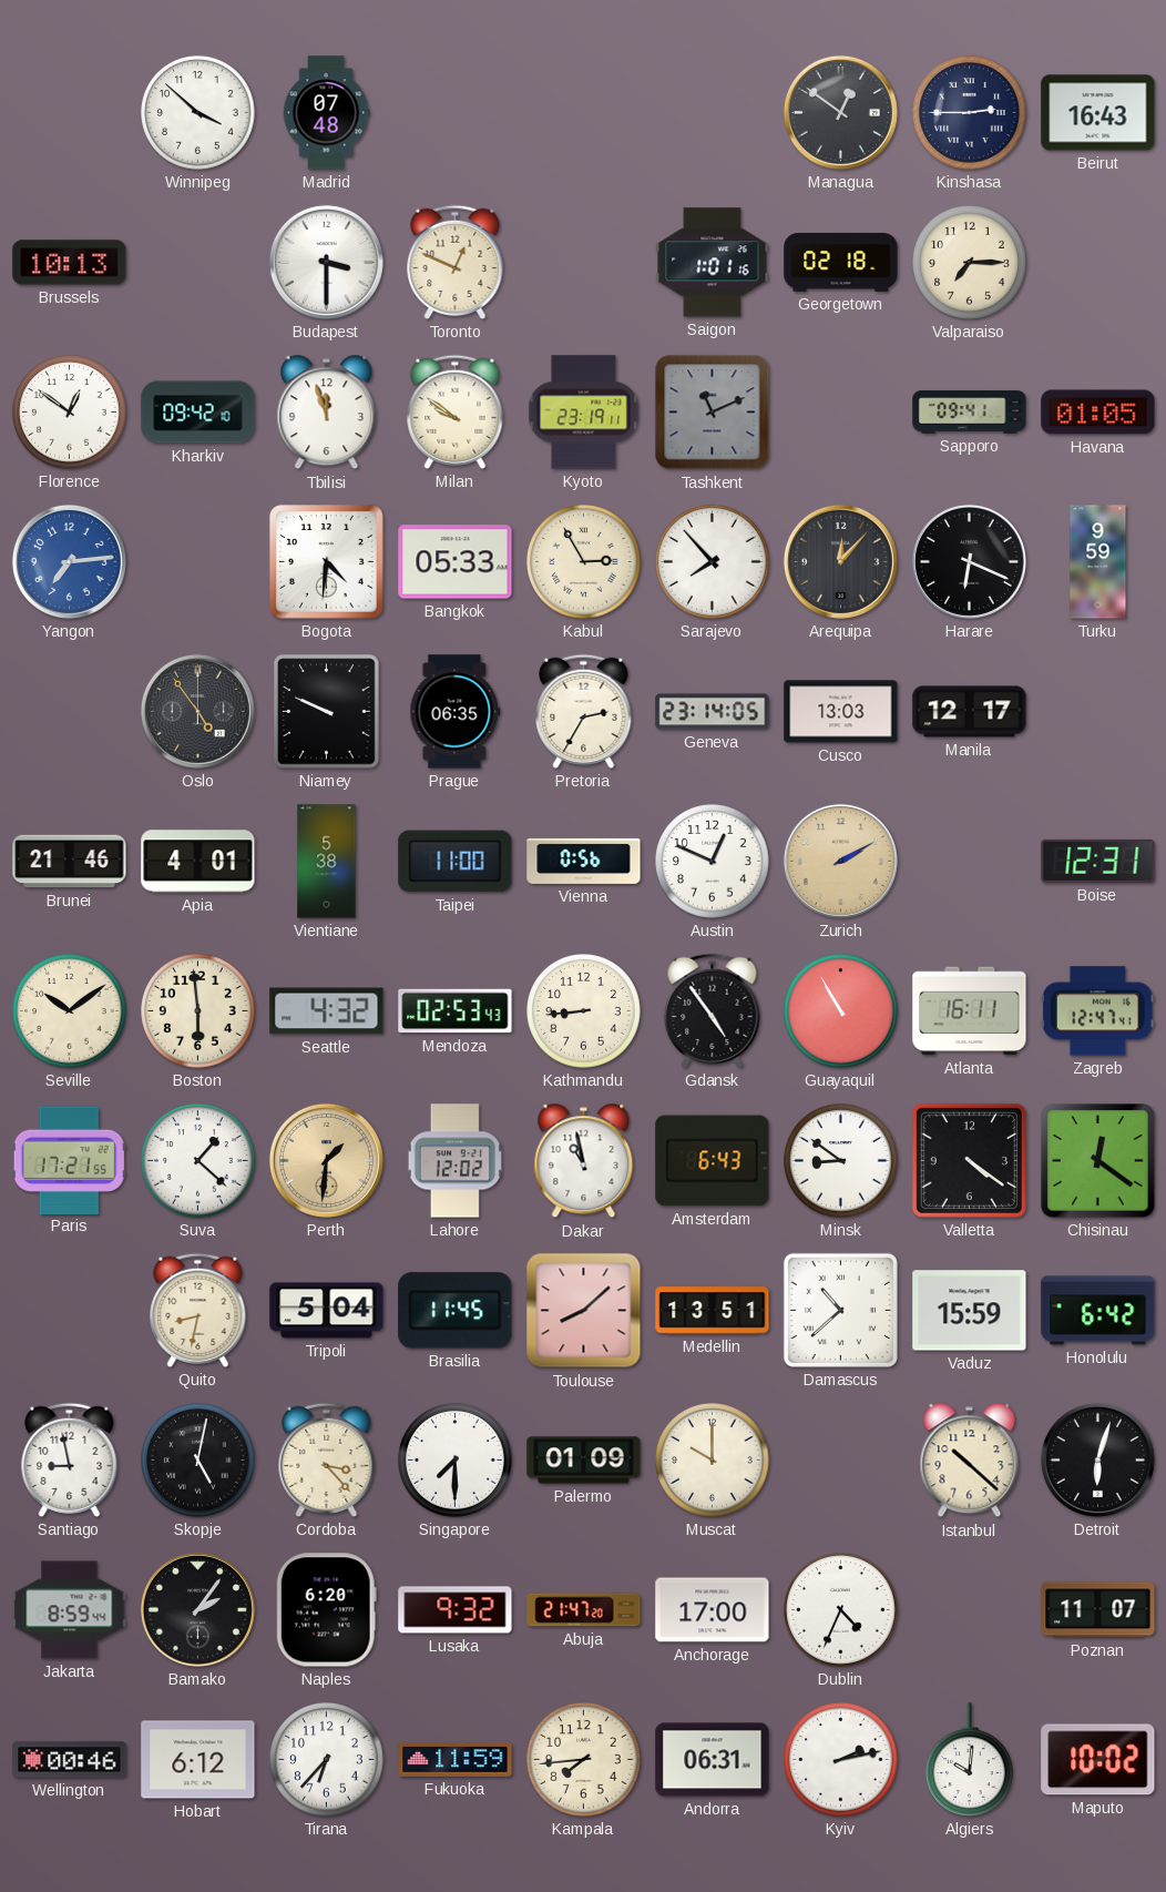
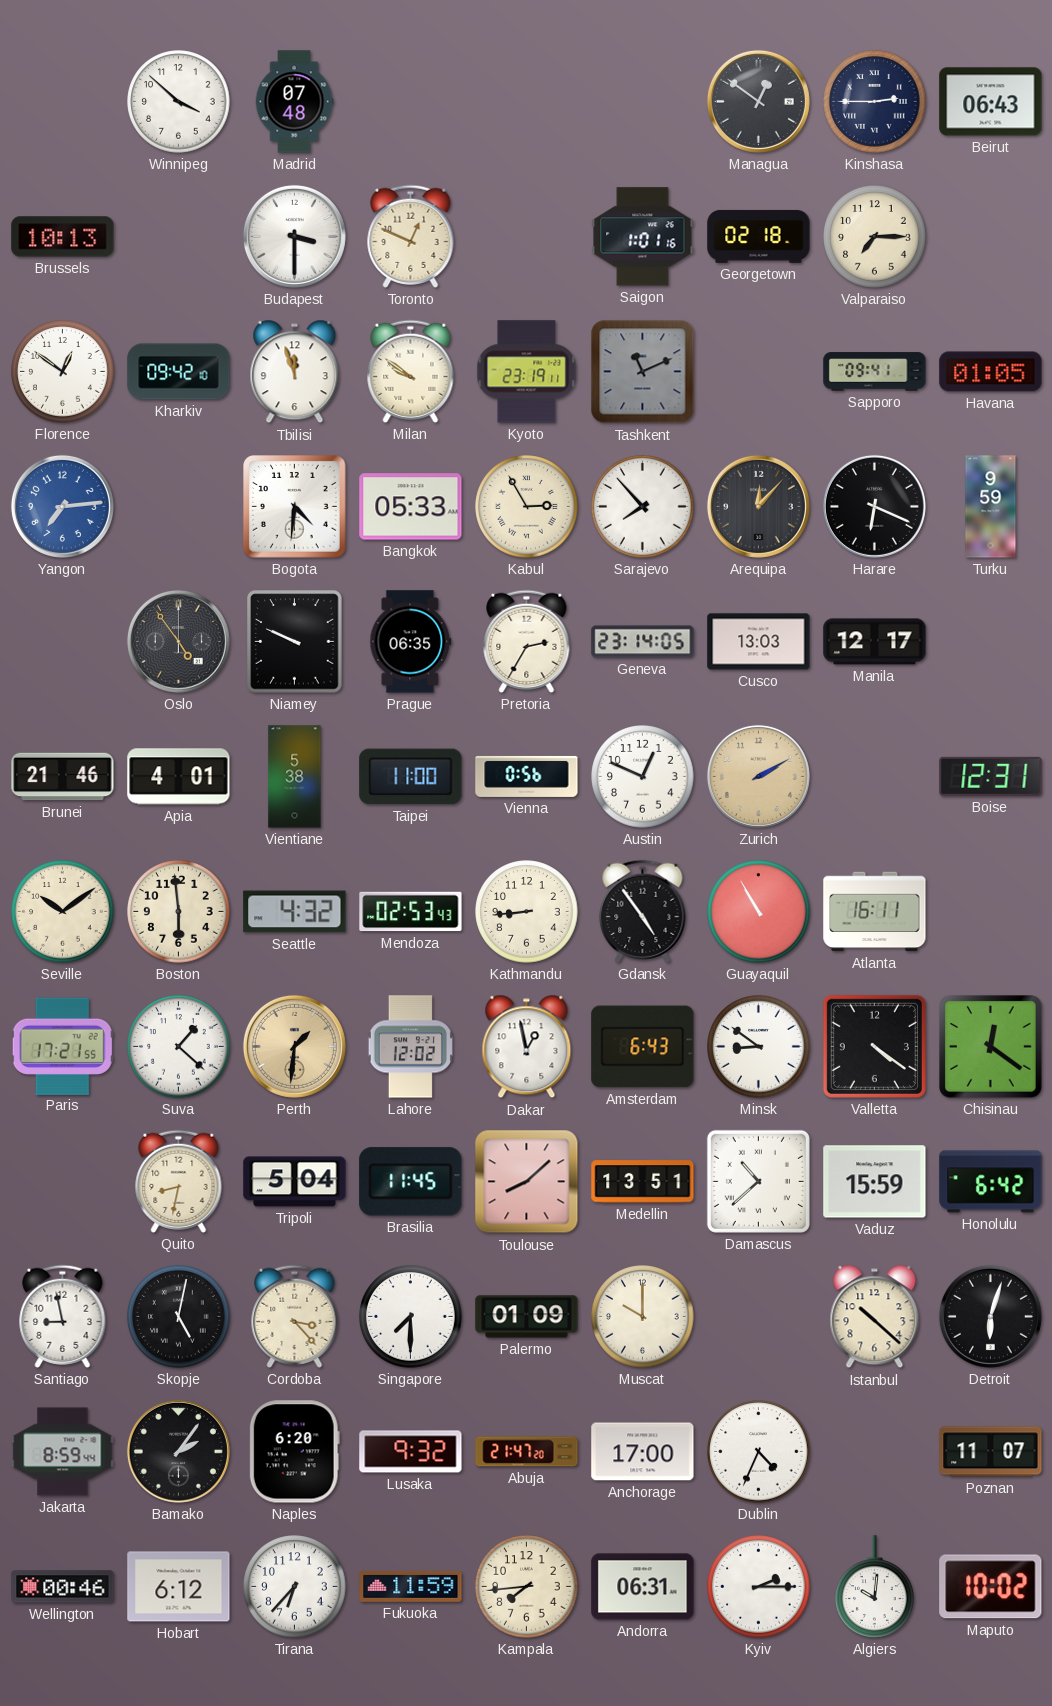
Beirut: 16:43 -> 06:43
Zagreb: 12:47 -> none
Dakar: 10:58 -> 12:58
Kyiv: 2:13 -> 2:15
